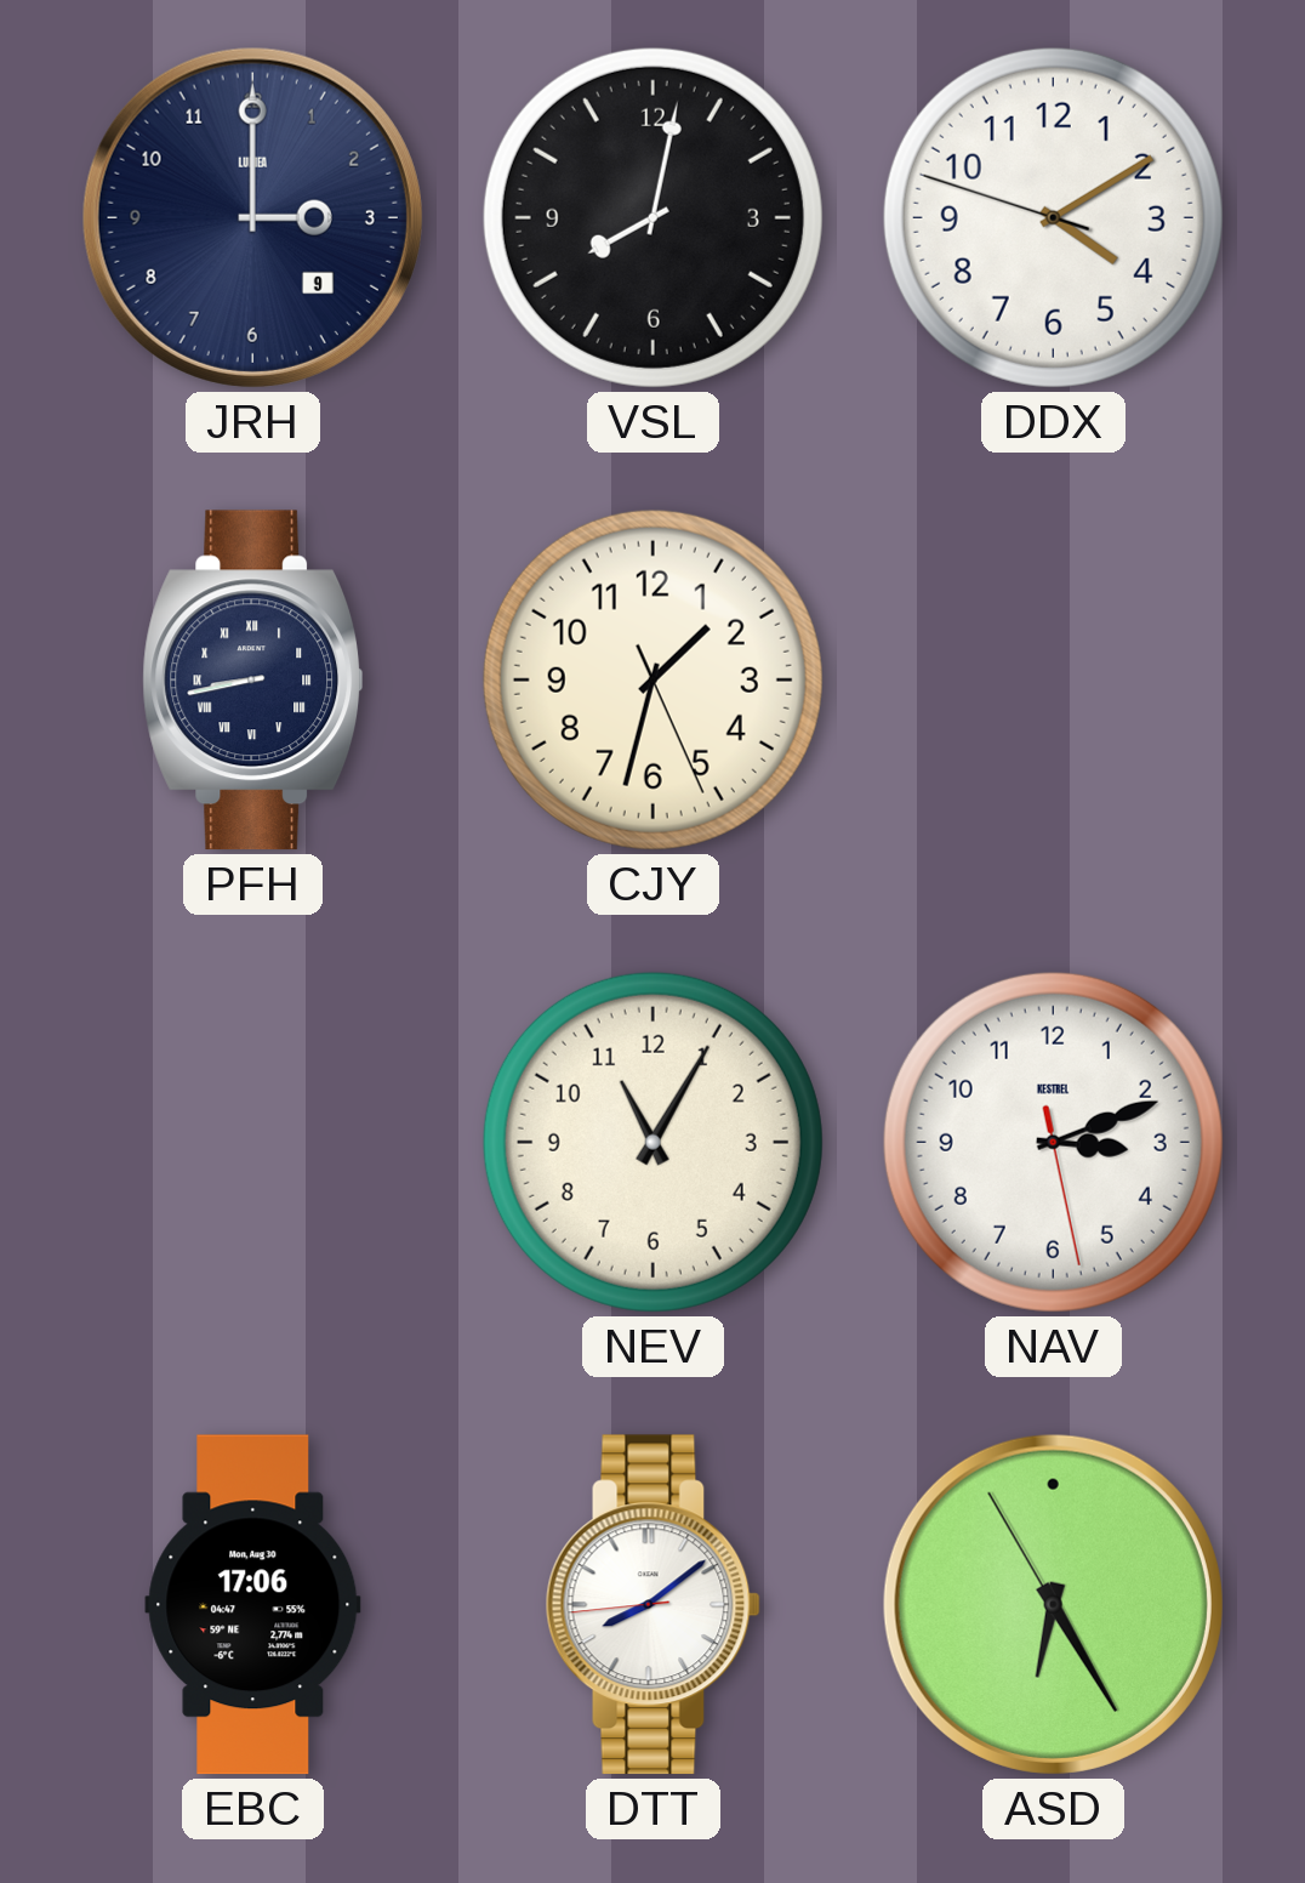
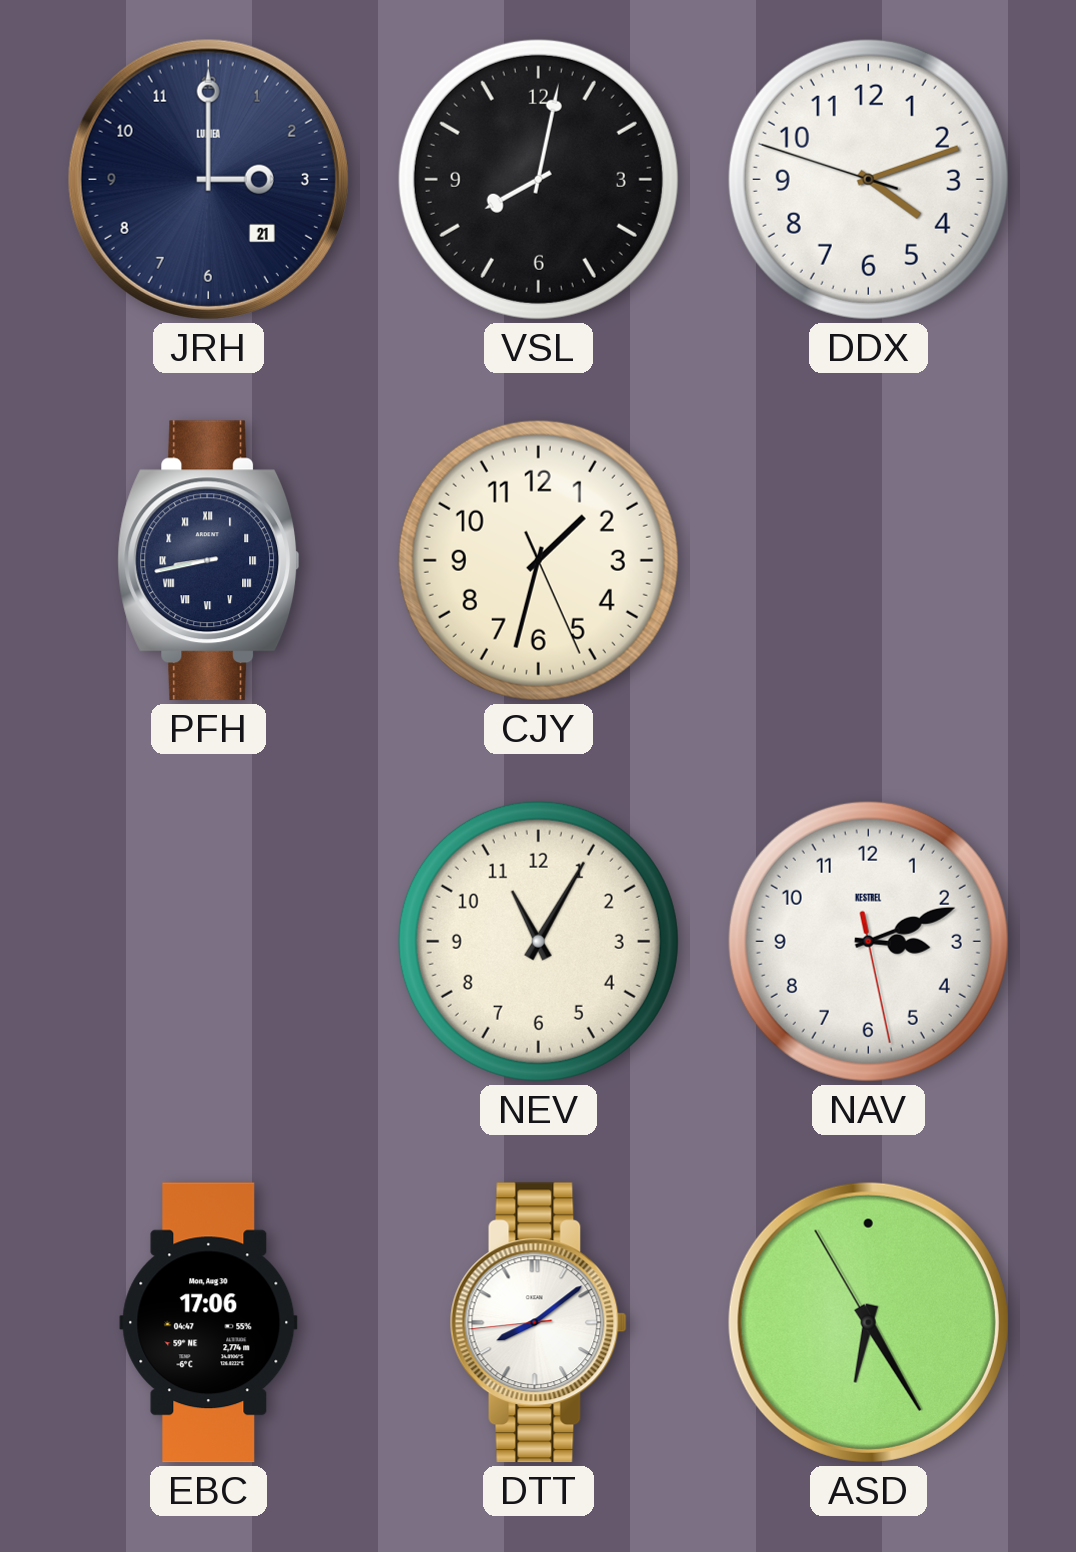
JRH date: 9 -> 21
DDX: 4:09 -> 4:11
